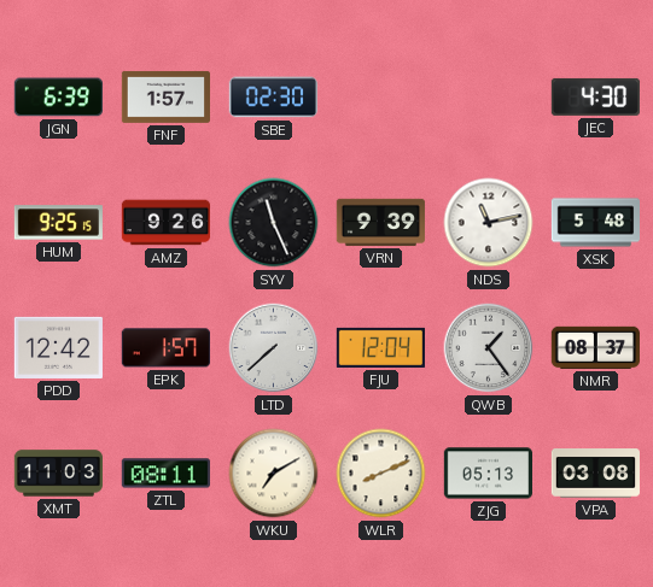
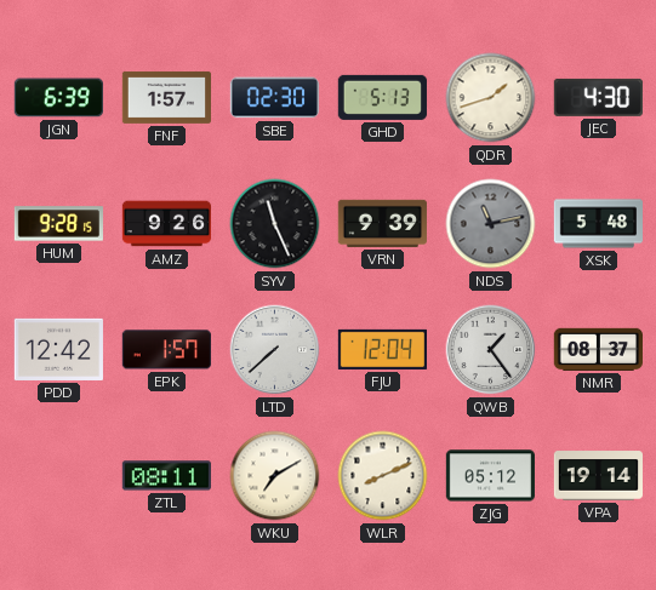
GHD: none -> 5:13
QDR: none -> 1:42
HUM: 9:25 -> 9:28
NDS dial: white -> grey
XMT: 11:03 -> none
ZJG: 05:13 -> 05:12
VPA: 03:08 -> 19:14
